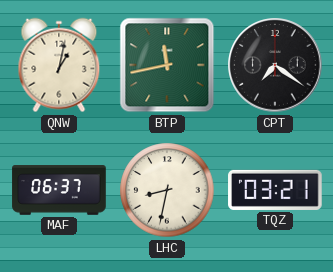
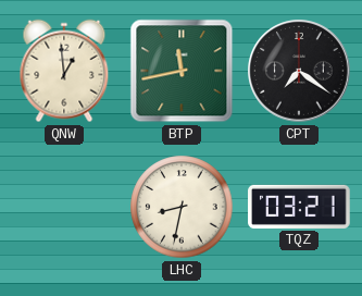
QNW: 1:02 -> 12:59
MAF: 06:37 -> none
